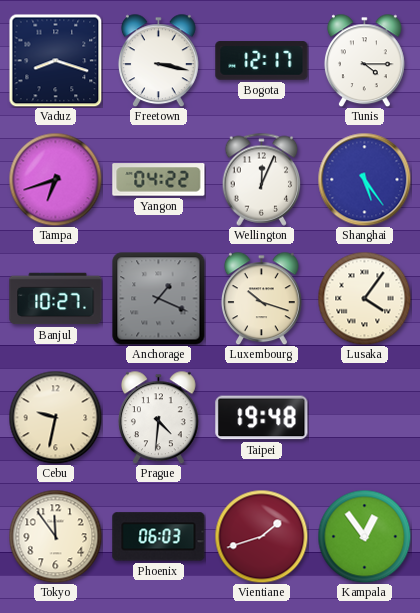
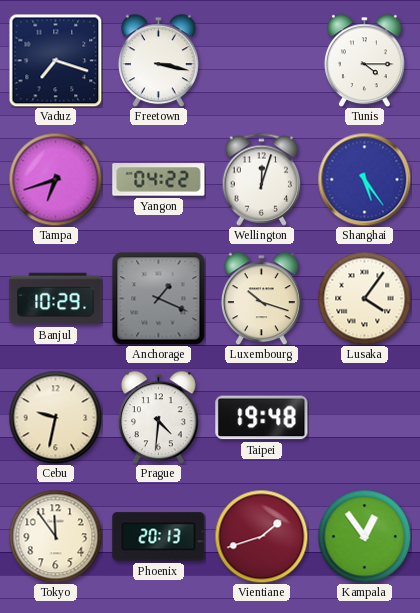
Vaduz: 8:18 -> 7:18
Bogota: 12:17 -> none
Wellington: 12:04 -> 12:03
Banjul: 10:27 -> 10:29
Phoenix: 06:03 -> 20:13
